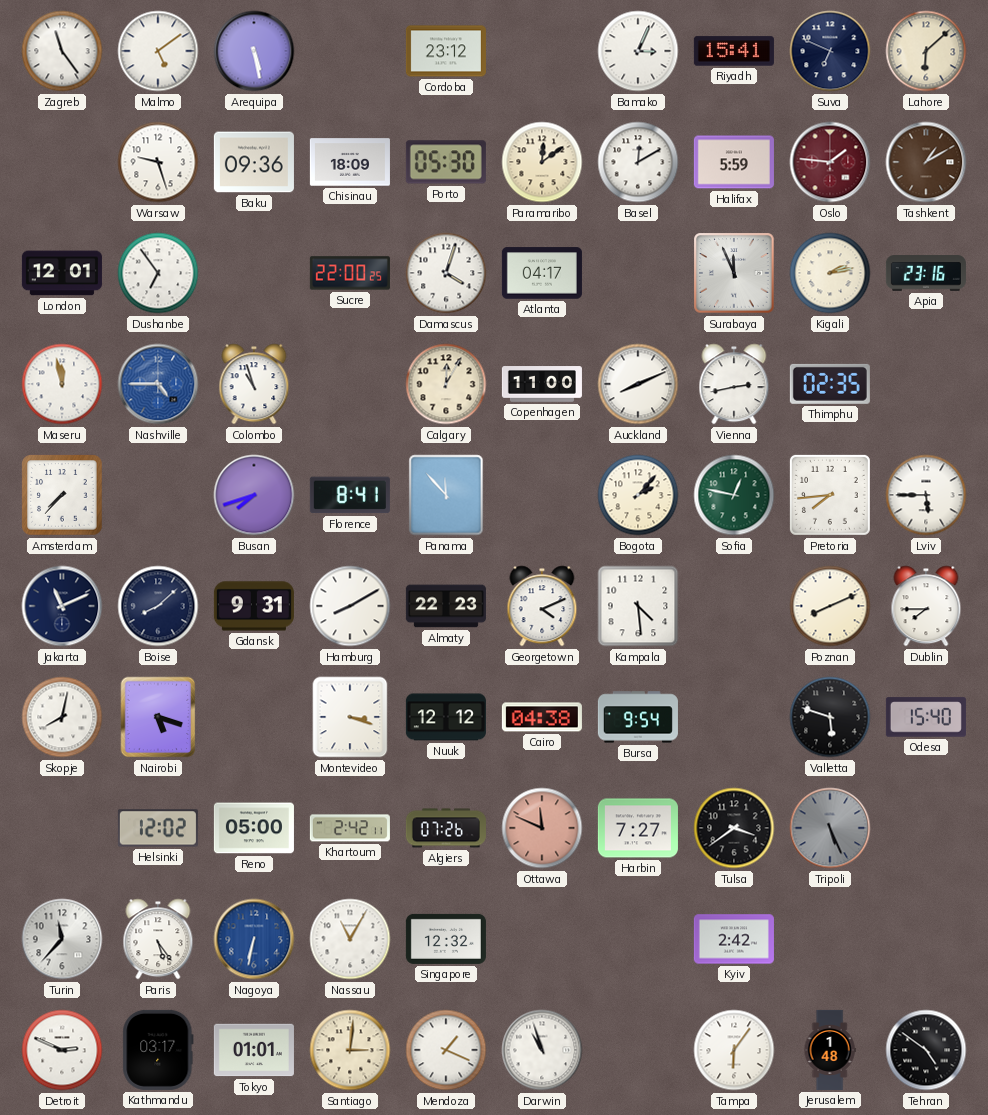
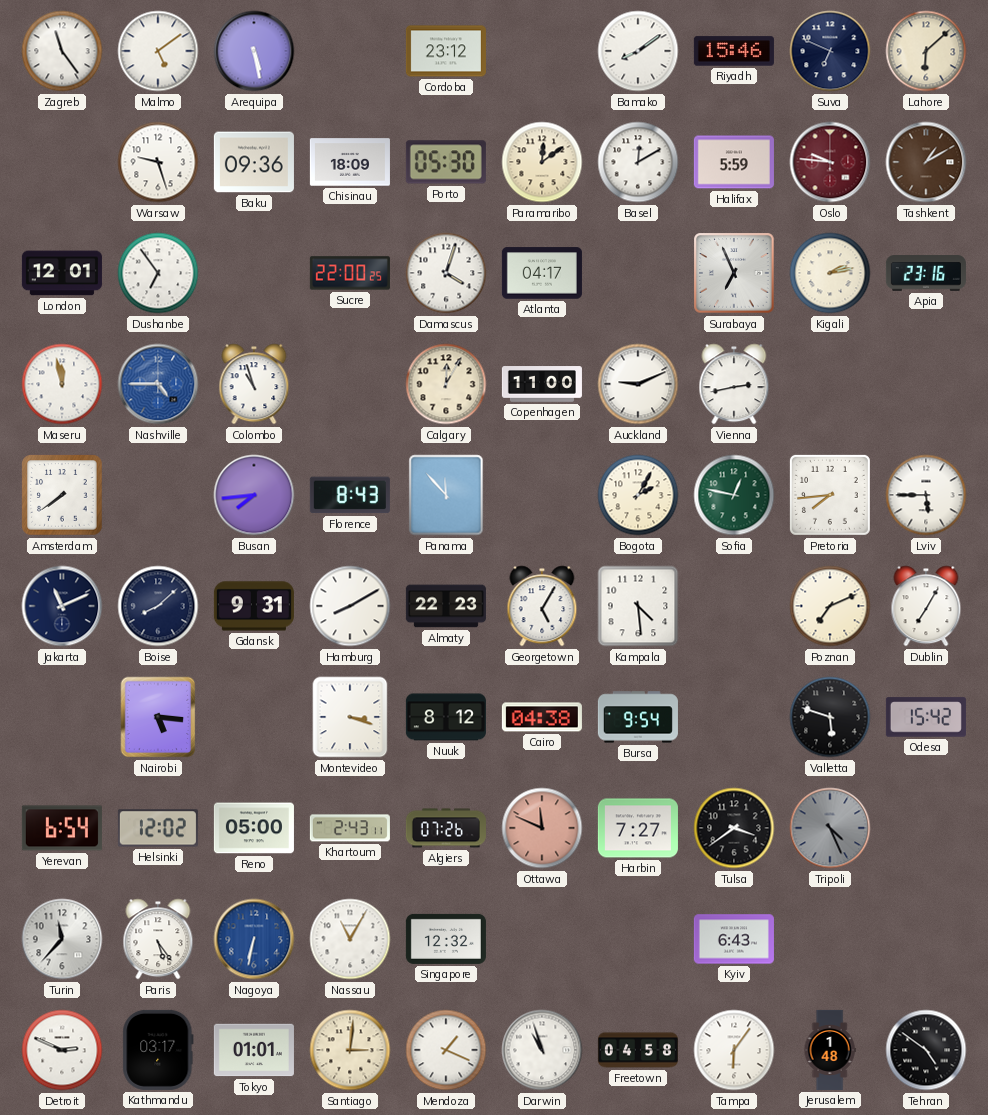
Bamako: 3:04 -> 8:09
Riyadh: 15:41 -> 15:46
Oslo: 1:46 -> 9:46
Surabaya: 11:56 -> 6:56
Auckland: 8:11 -> 9:11
Thimphu: 02:35 -> none
Amsterdam: 7:37 -> 7:39
Busan: 7:42 -> 7:44
Florence: 8:41 -> 8:43
Bogota: 2:07 -> 2:05
Georgetown: 4:11 -> 5:05
Poznan: 8:11 -> 7:11
Dublin: 7:45 -> 7:05
Skopje: 8:02 -> none
Nairobi: 5:18 -> 5:16
Nuuk: 12:12 -> 8:12
Odesa: 15:40 -> 15:42
Yerevan: none -> 6:54
Khartoum: 2:42 -> 2:43
Tripoli: 5:26 -> 4:26
Kyiv: 2:42 -> 6:43
Freetown: none -> 04:58
